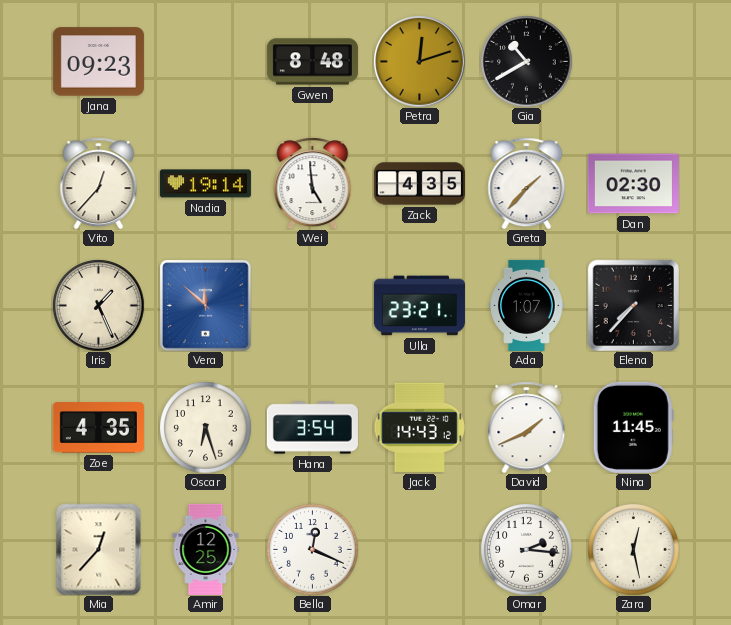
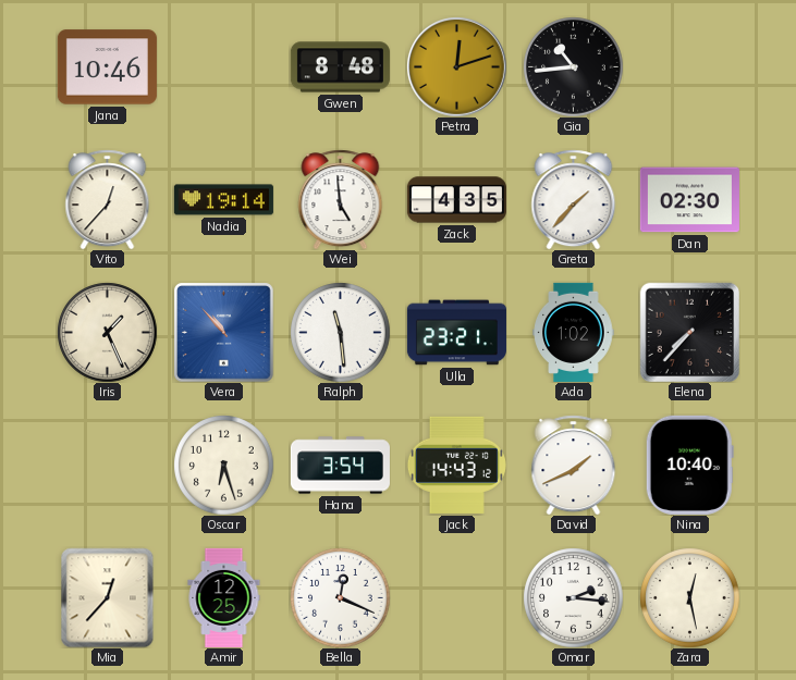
Jana: 09:23 -> 10:46
Gia: 10:40 -> 10:44
Vera: 11:52 -> 10:53
Ralph: none -> 11:29
Ada: 1:07 -> 1:02
Zoe: 4:35 -> none
Nina: 11:45 -> 10:40
